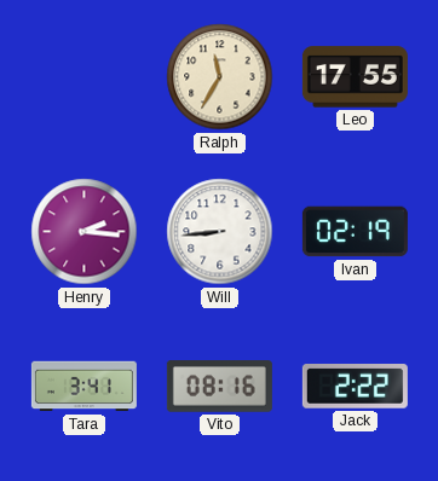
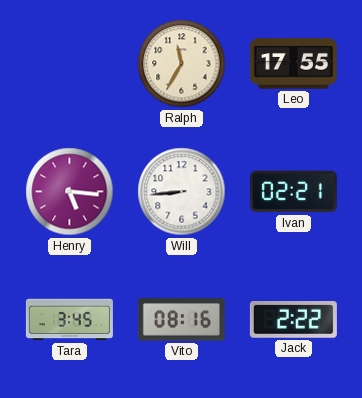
Henry: 2:16 -> 5:16
Ivan: 02:19 -> 02:21
Tara: 3:41 -> 3:45
